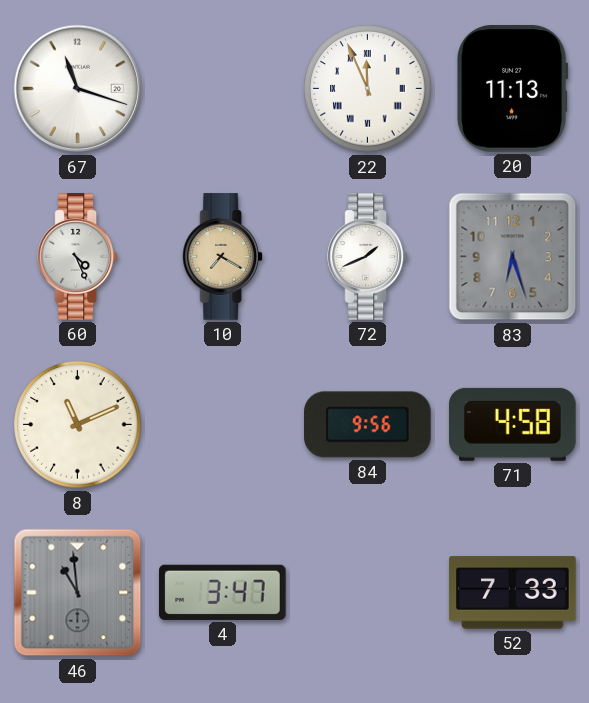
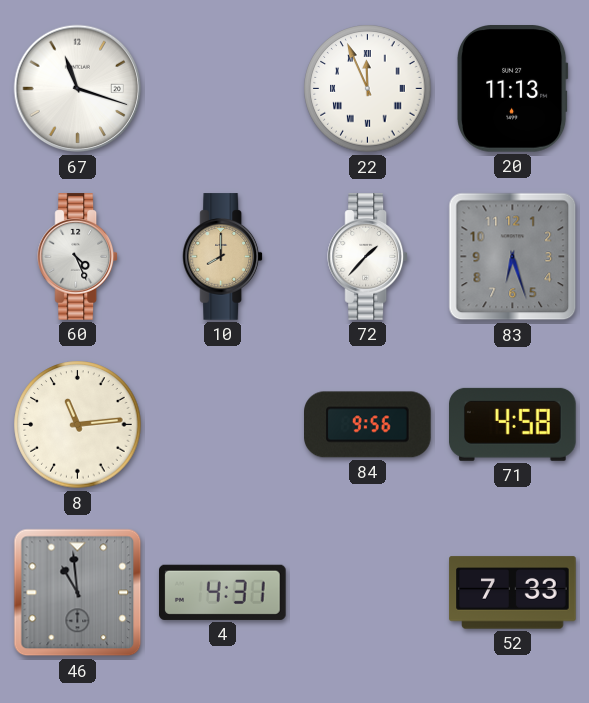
10: 7:20 -> 8:00
72: 1:41 -> 1:37
8: 11:11 -> 11:14
4: 3:47 -> 4:31
